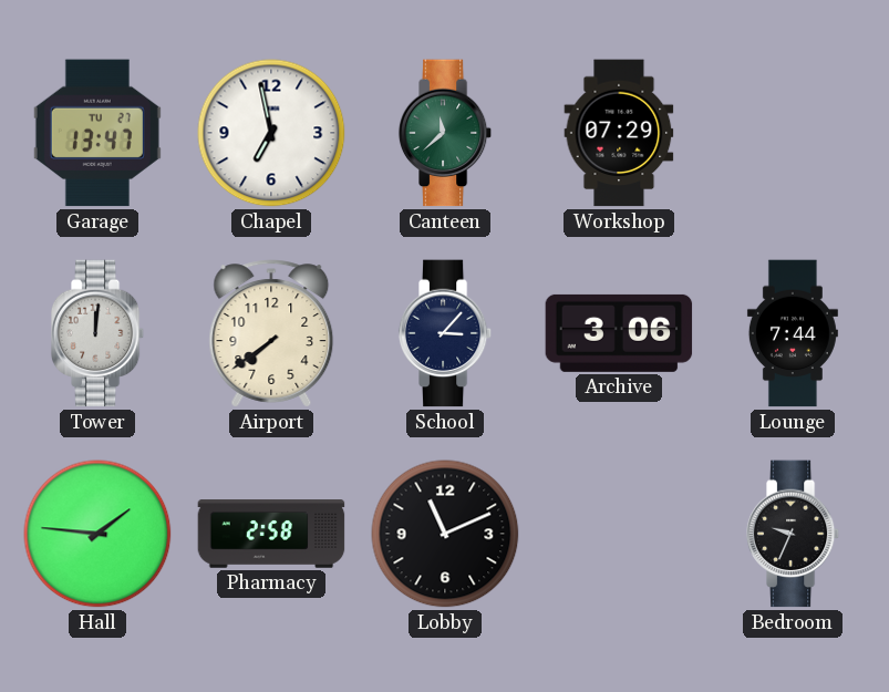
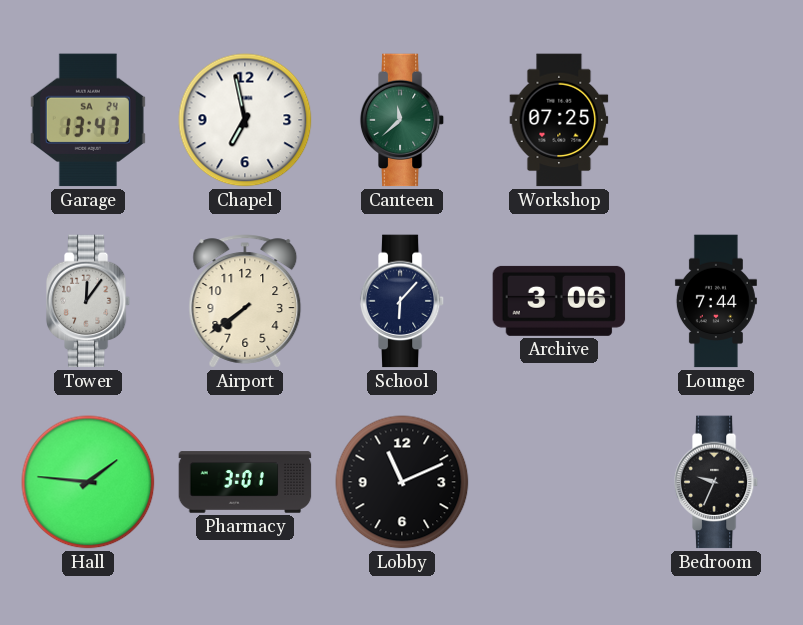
Garage date: TU 27 -> SA 24
Workshop: 07:29 -> 07:25
Tower: 12:01 -> 12:06
School: 3:07 -> 6:07
Pharmacy: 2:58 -> 3:01
